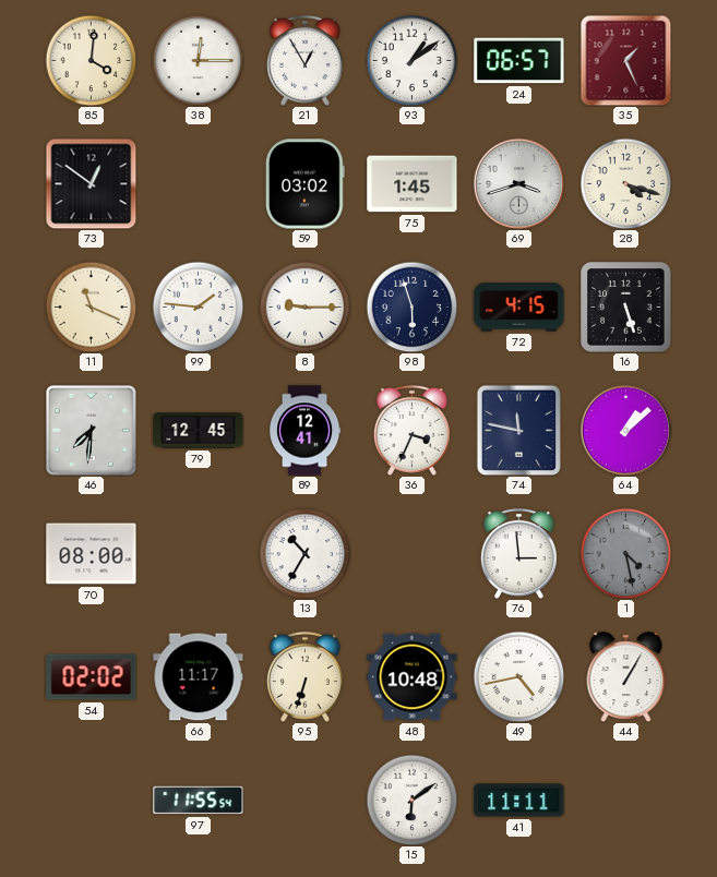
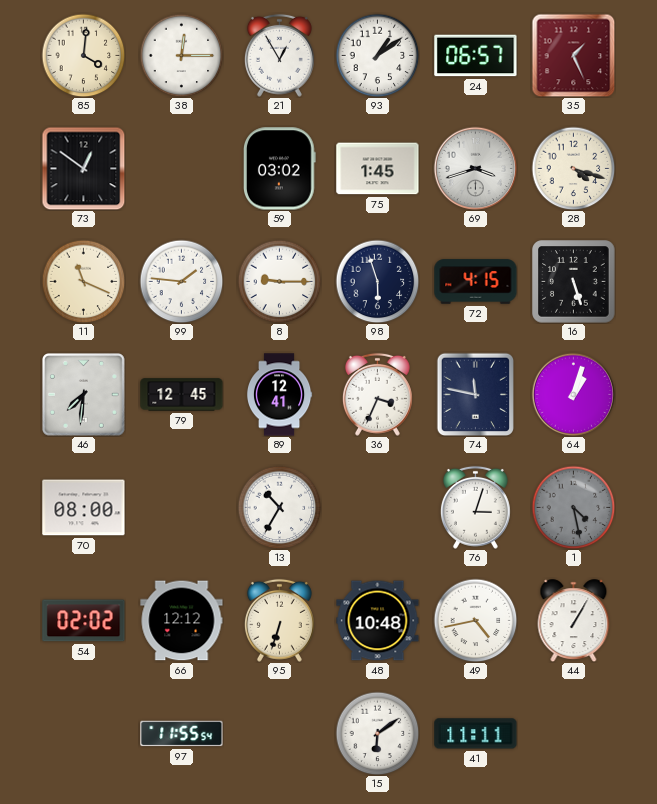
64: 1:08 -> 1:03
76: 2:59 -> 3:03
66: 11:17 -> 12:12
